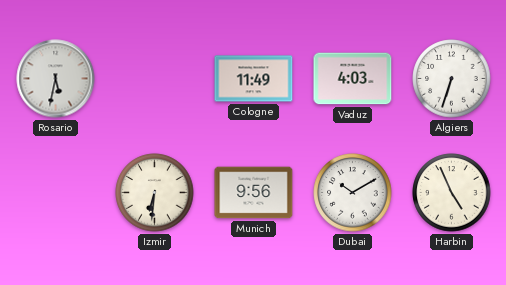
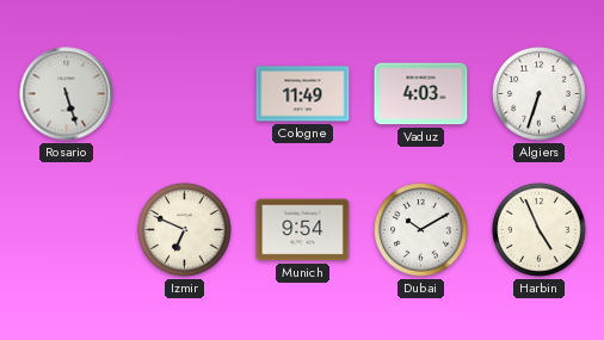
Rosario: 5:32 -> 5:27
Izmir: 6:31 -> 6:49
Munich: 9:56 -> 9:54
